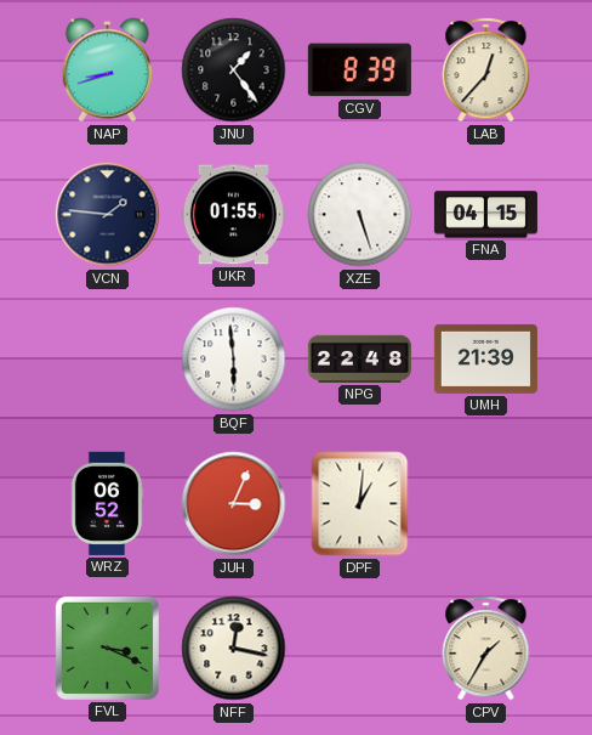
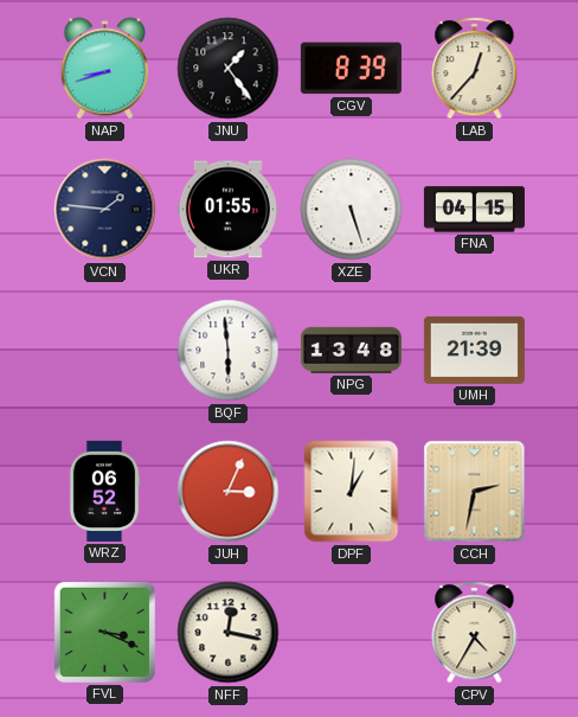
NPG: 22:48 -> 13:48
CCH: none -> 2:32
CPV: 1:35 -> 4:35
